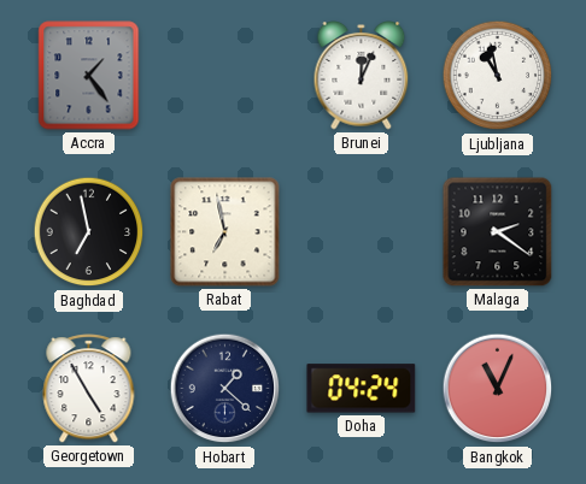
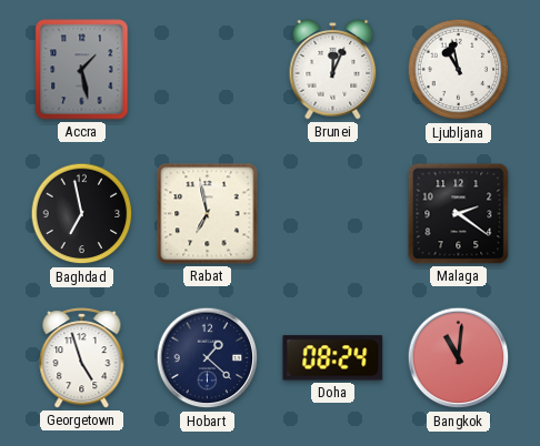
Accra: 1:24 -> 1:28
Georgetown: 4:55 -> 4:57
Doha: 04:24 -> 08:24
Bangkok: 11:04 -> 11:01
